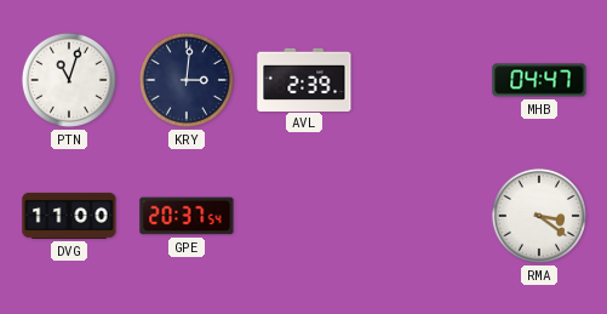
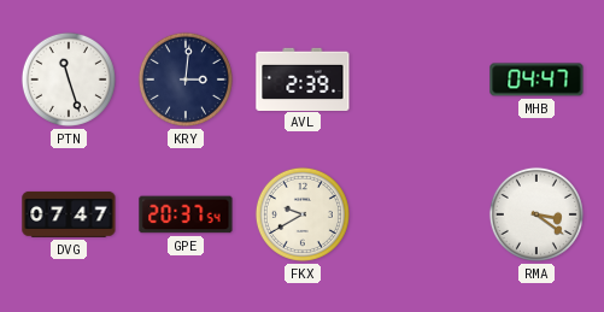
PTN: 11:03 -> 11:27
DVG: 11:00 -> 07:47
FKX: none -> 9:40
